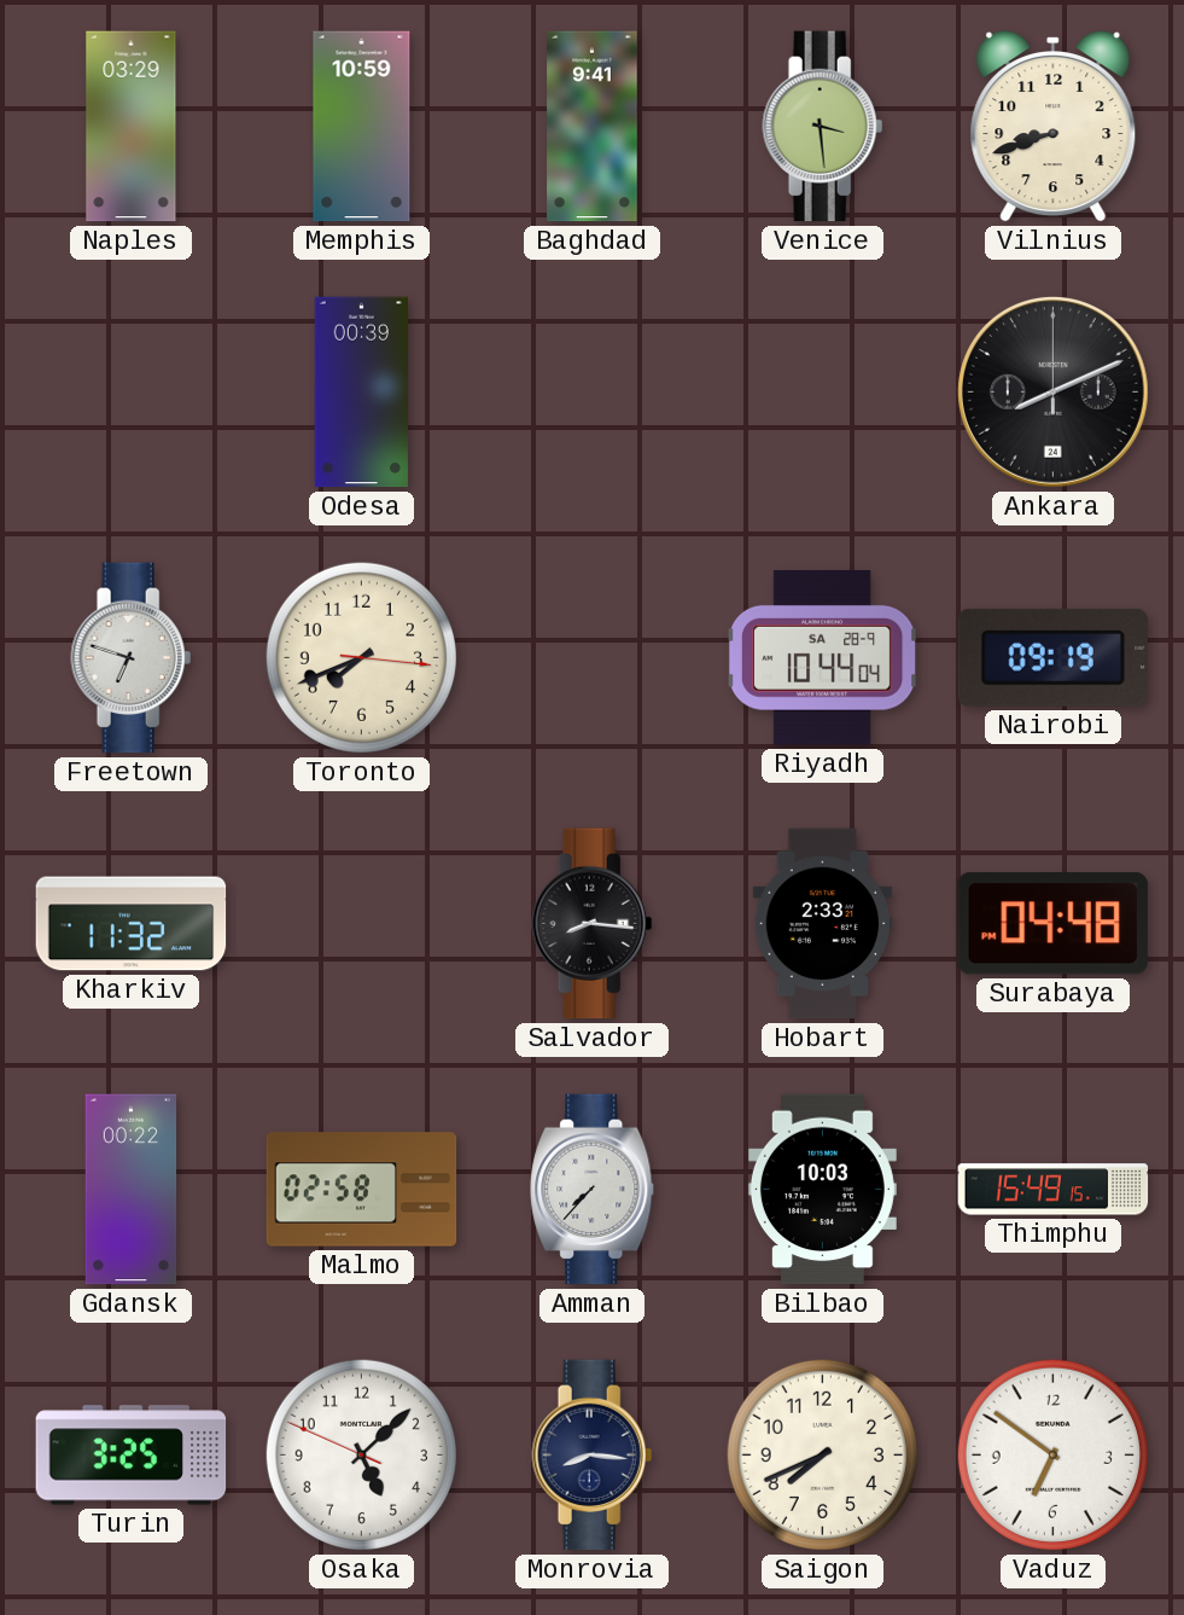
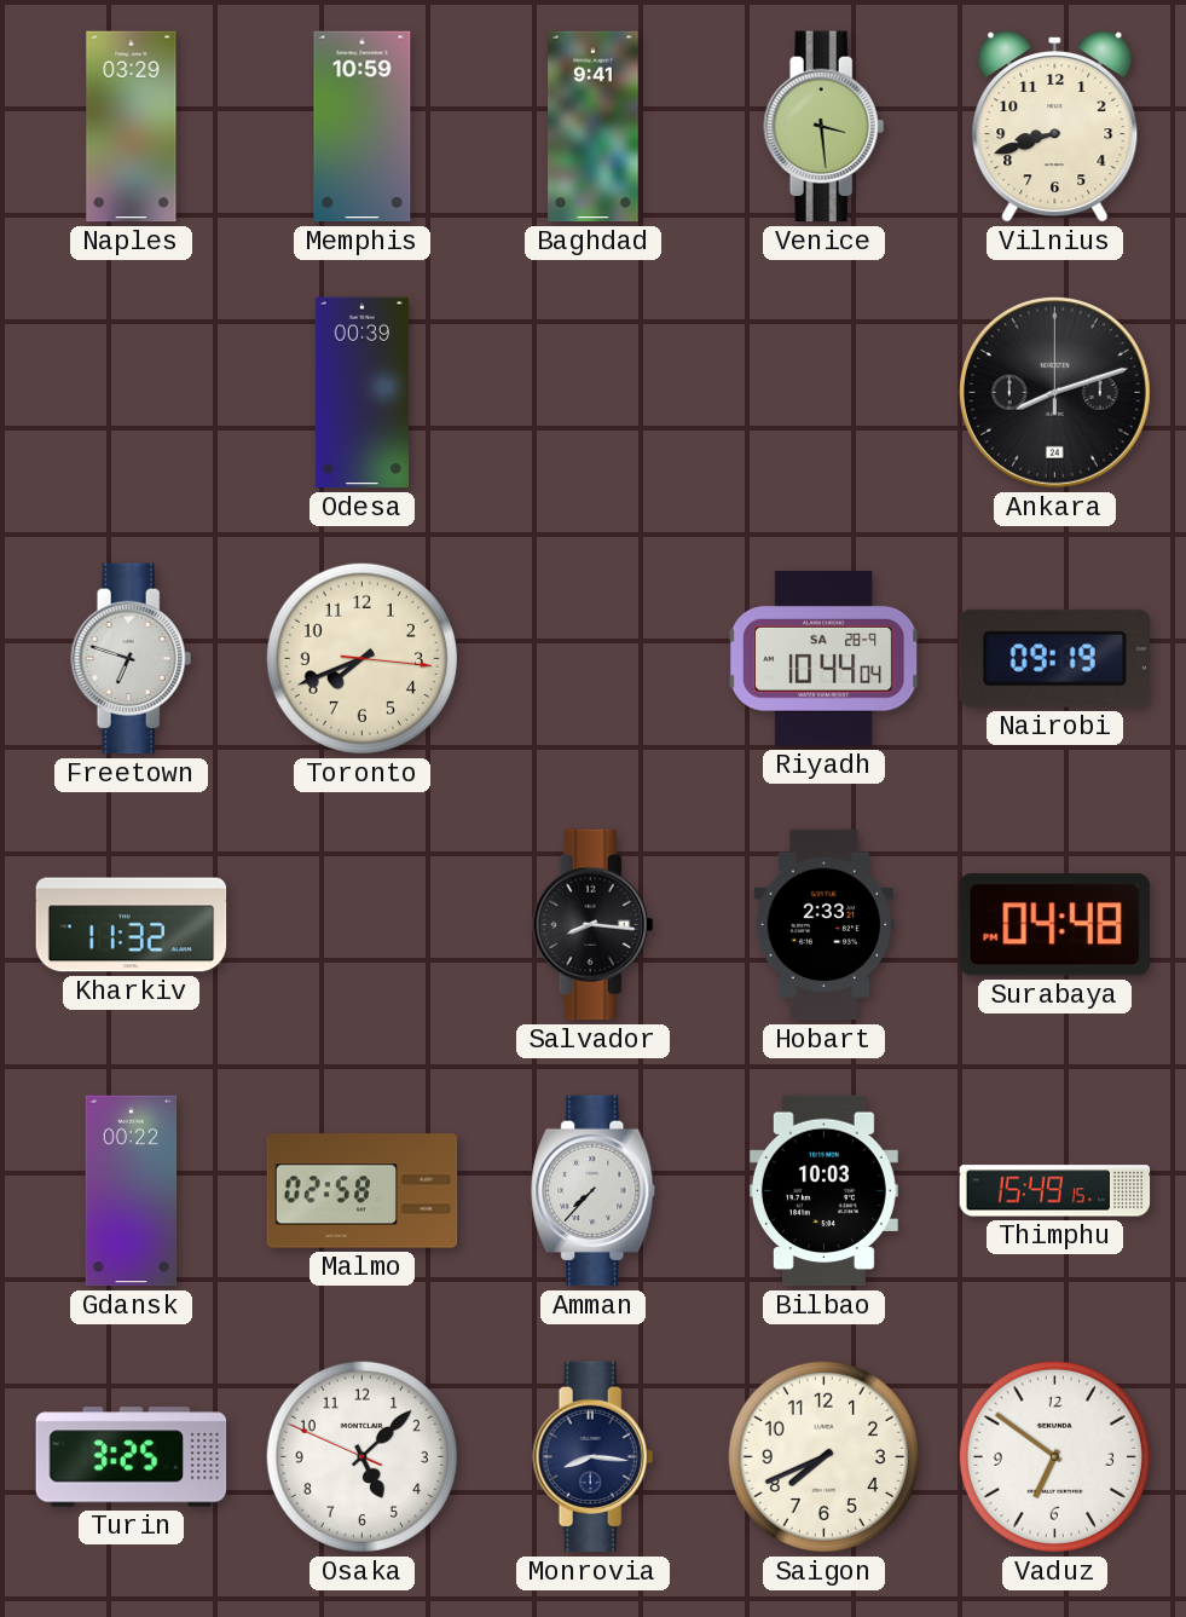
Ankara: 8:11 -> 8:12
